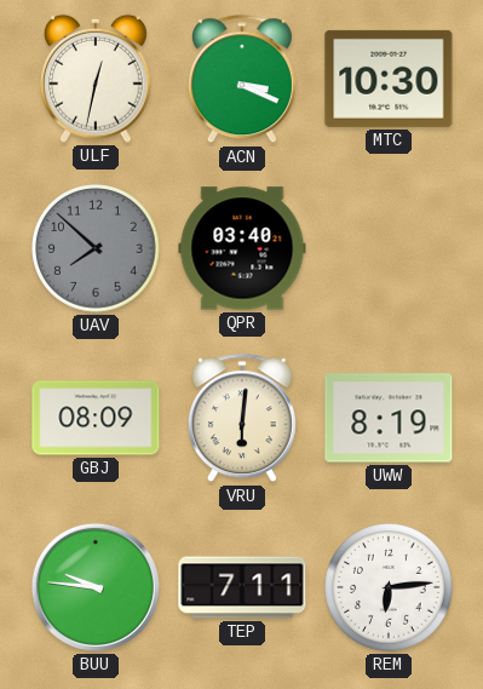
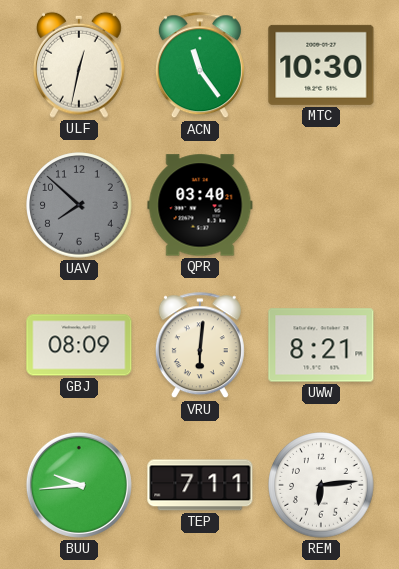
ACN: 3:19 -> 11:24
UWW: 8:19 -> 8:21
BUU: 9:46 -> 9:44
